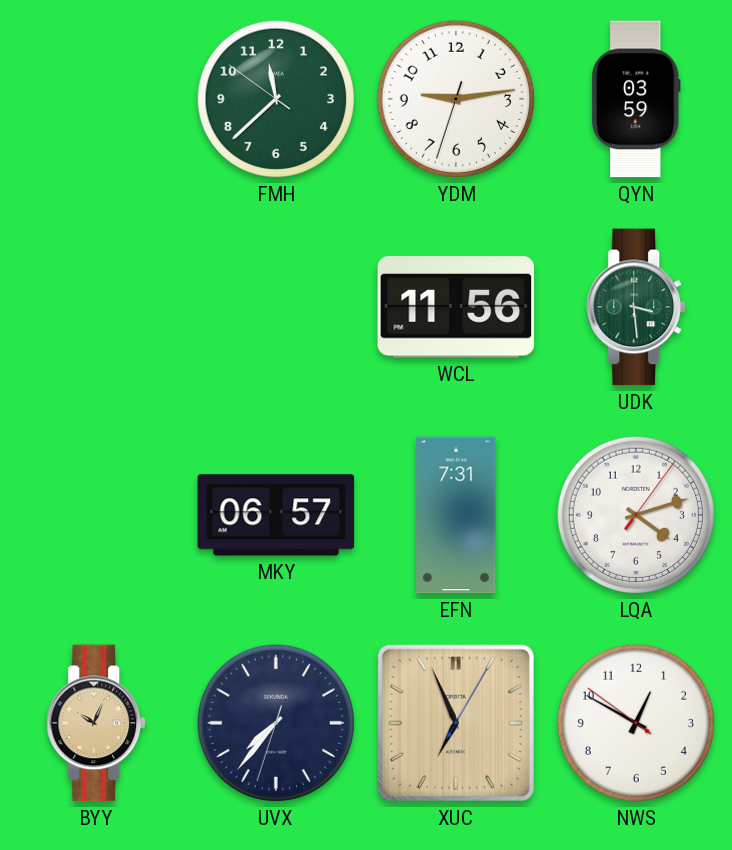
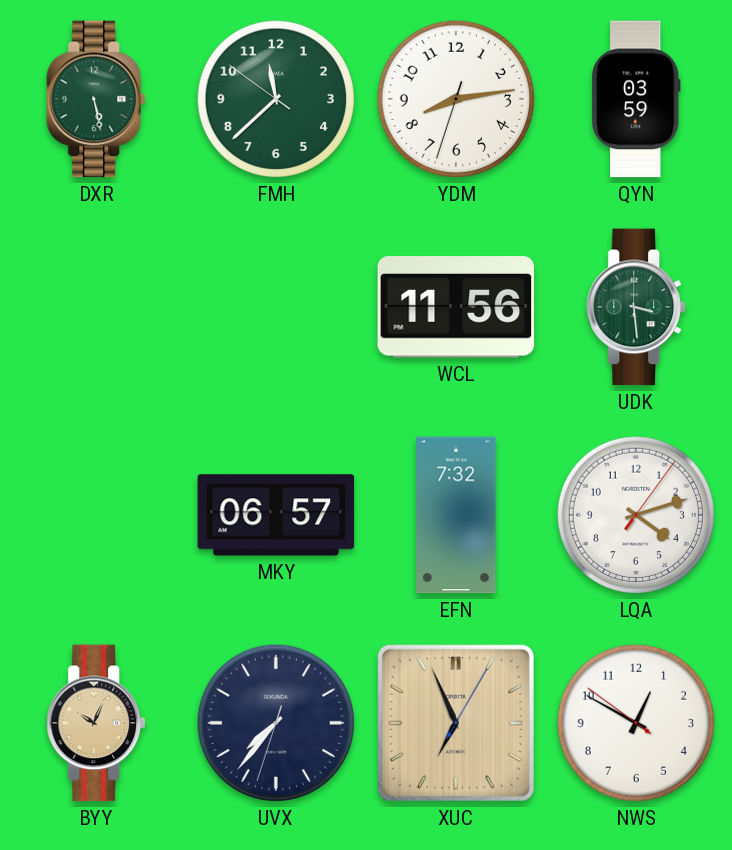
DXR: none -> 5:28
YDM: 9:13 -> 8:13
EFN: 7:31 -> 7:32
